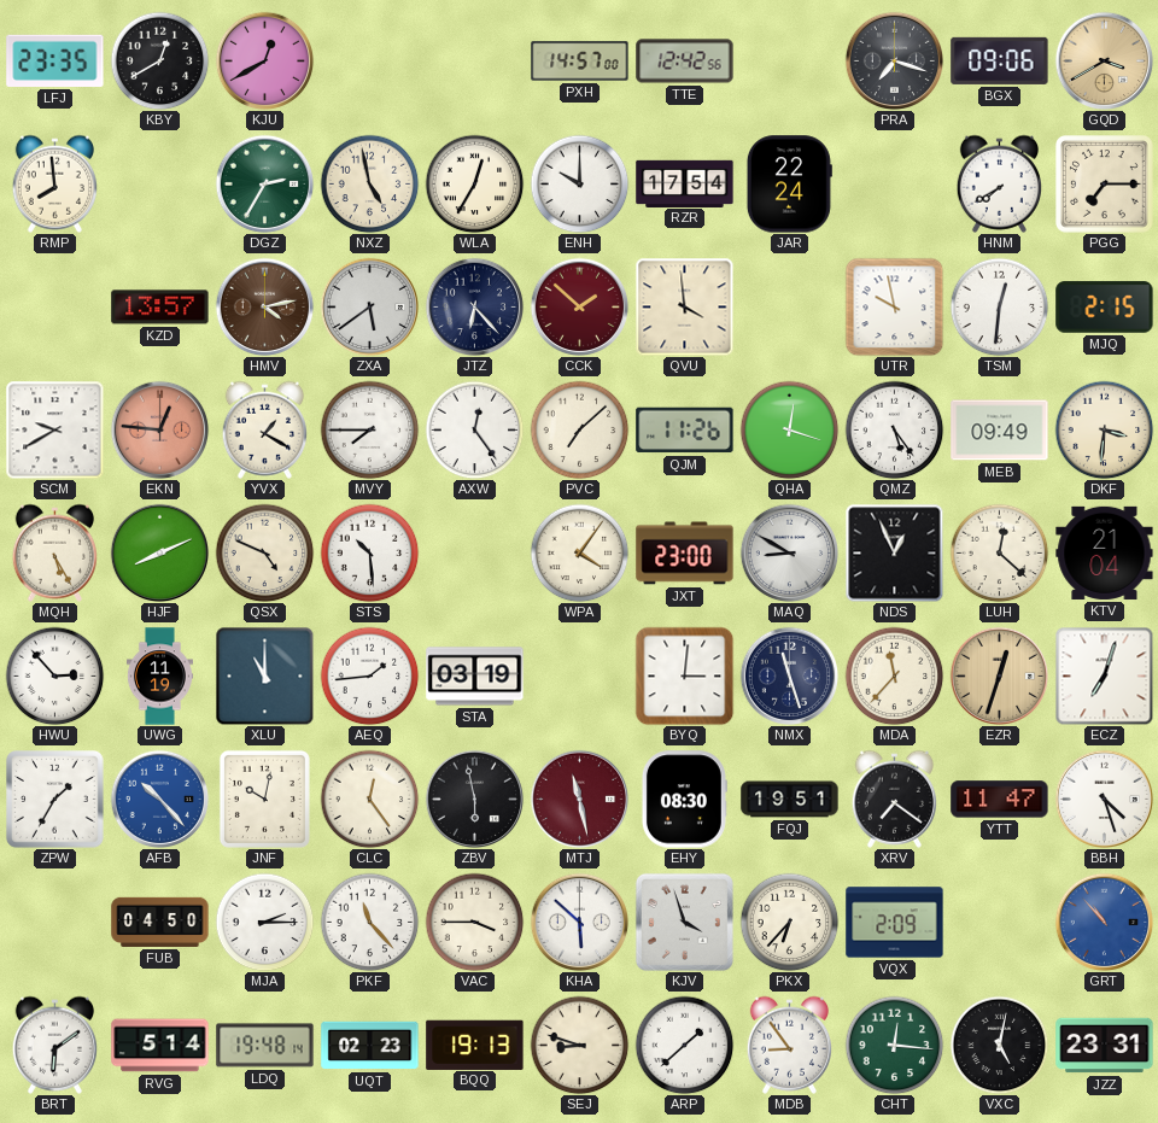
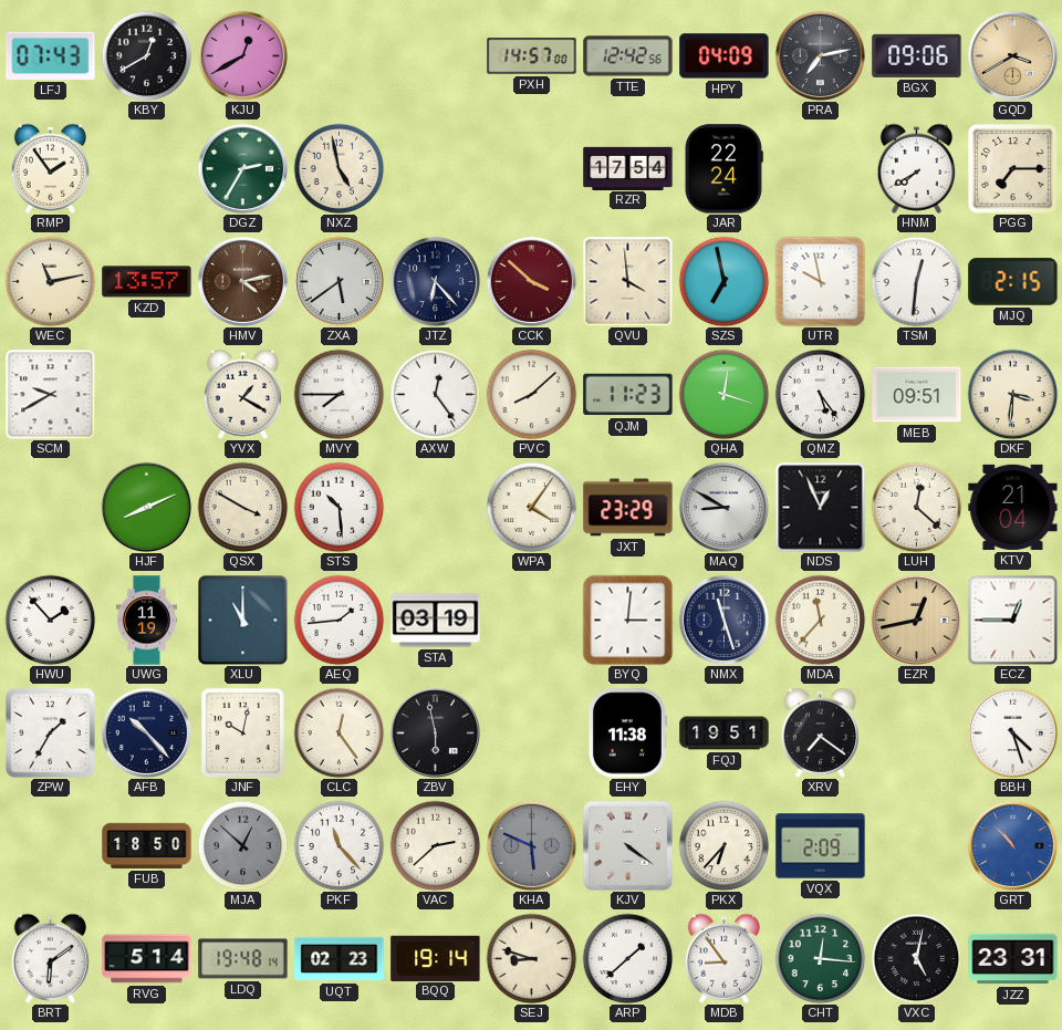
LFJ: 23:35 -> 07:43
HPY: none -> 04:09
PRA: 7:18 -> 7:13
RMP: 7:59 -> 1:54
WLA: 12:35 -> none
ENH: 10:00 -> none
WEC: none -> 11:13
CCK: 1:52 -> 3:52
SZS: none -> 6:58
EKN: 12:46 -> none
PVC: 7:08 -> 8:08
QJM: 11:26 -> 11:23
MEB: 09:49 -> 09:51
MQH: 5:25 -> none
QSX: 4:49 -> 3:50
JXT: 23:00 -> 23:29
HWU: 2:53 -> 1:53
EZR: 12:33 -> 12:43
ECZ: 7:03 -> 12:45
AFB dial: blue -> navy
MTJ: 11:28 -> none
EHY: 08:30 -> 11:38
YTT: 11:47 -> none
FUB: 04:50 -> 18:50
MJA: 2:15 -> 12:52
MJA dial: white -> grey
VAC: 3:45 -> 2:38
KHA: 5:52 -> 5:49
KHA dial: white -> grey
KJV: 3:57 -> 4:21
BQQ: 19:13 -> 19:14
